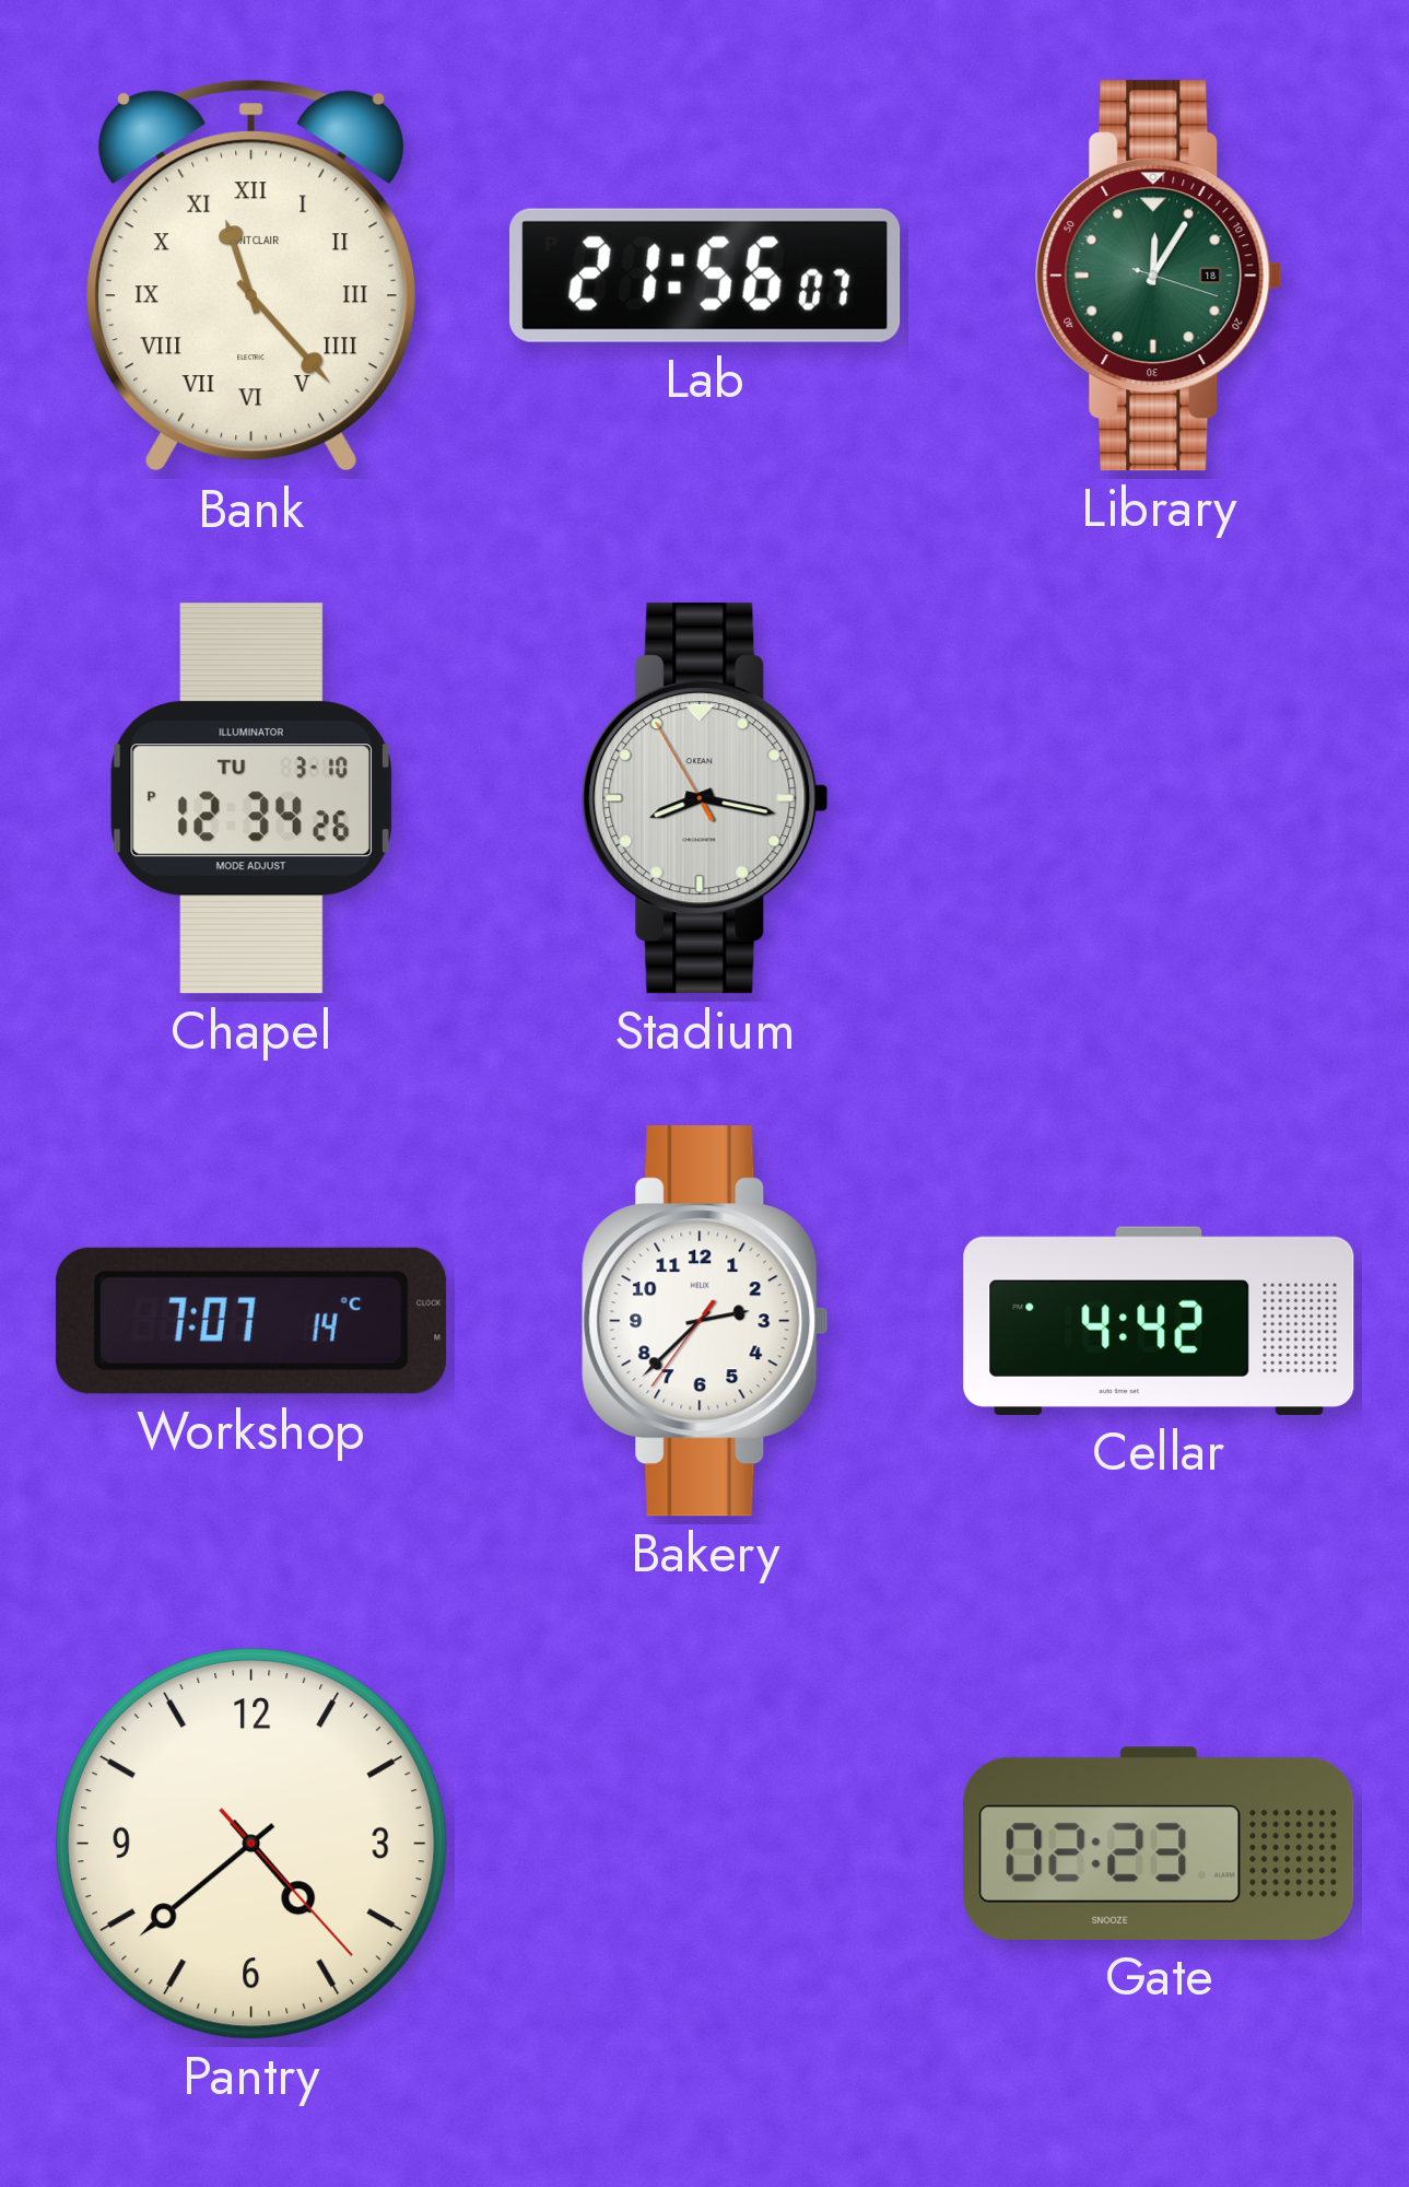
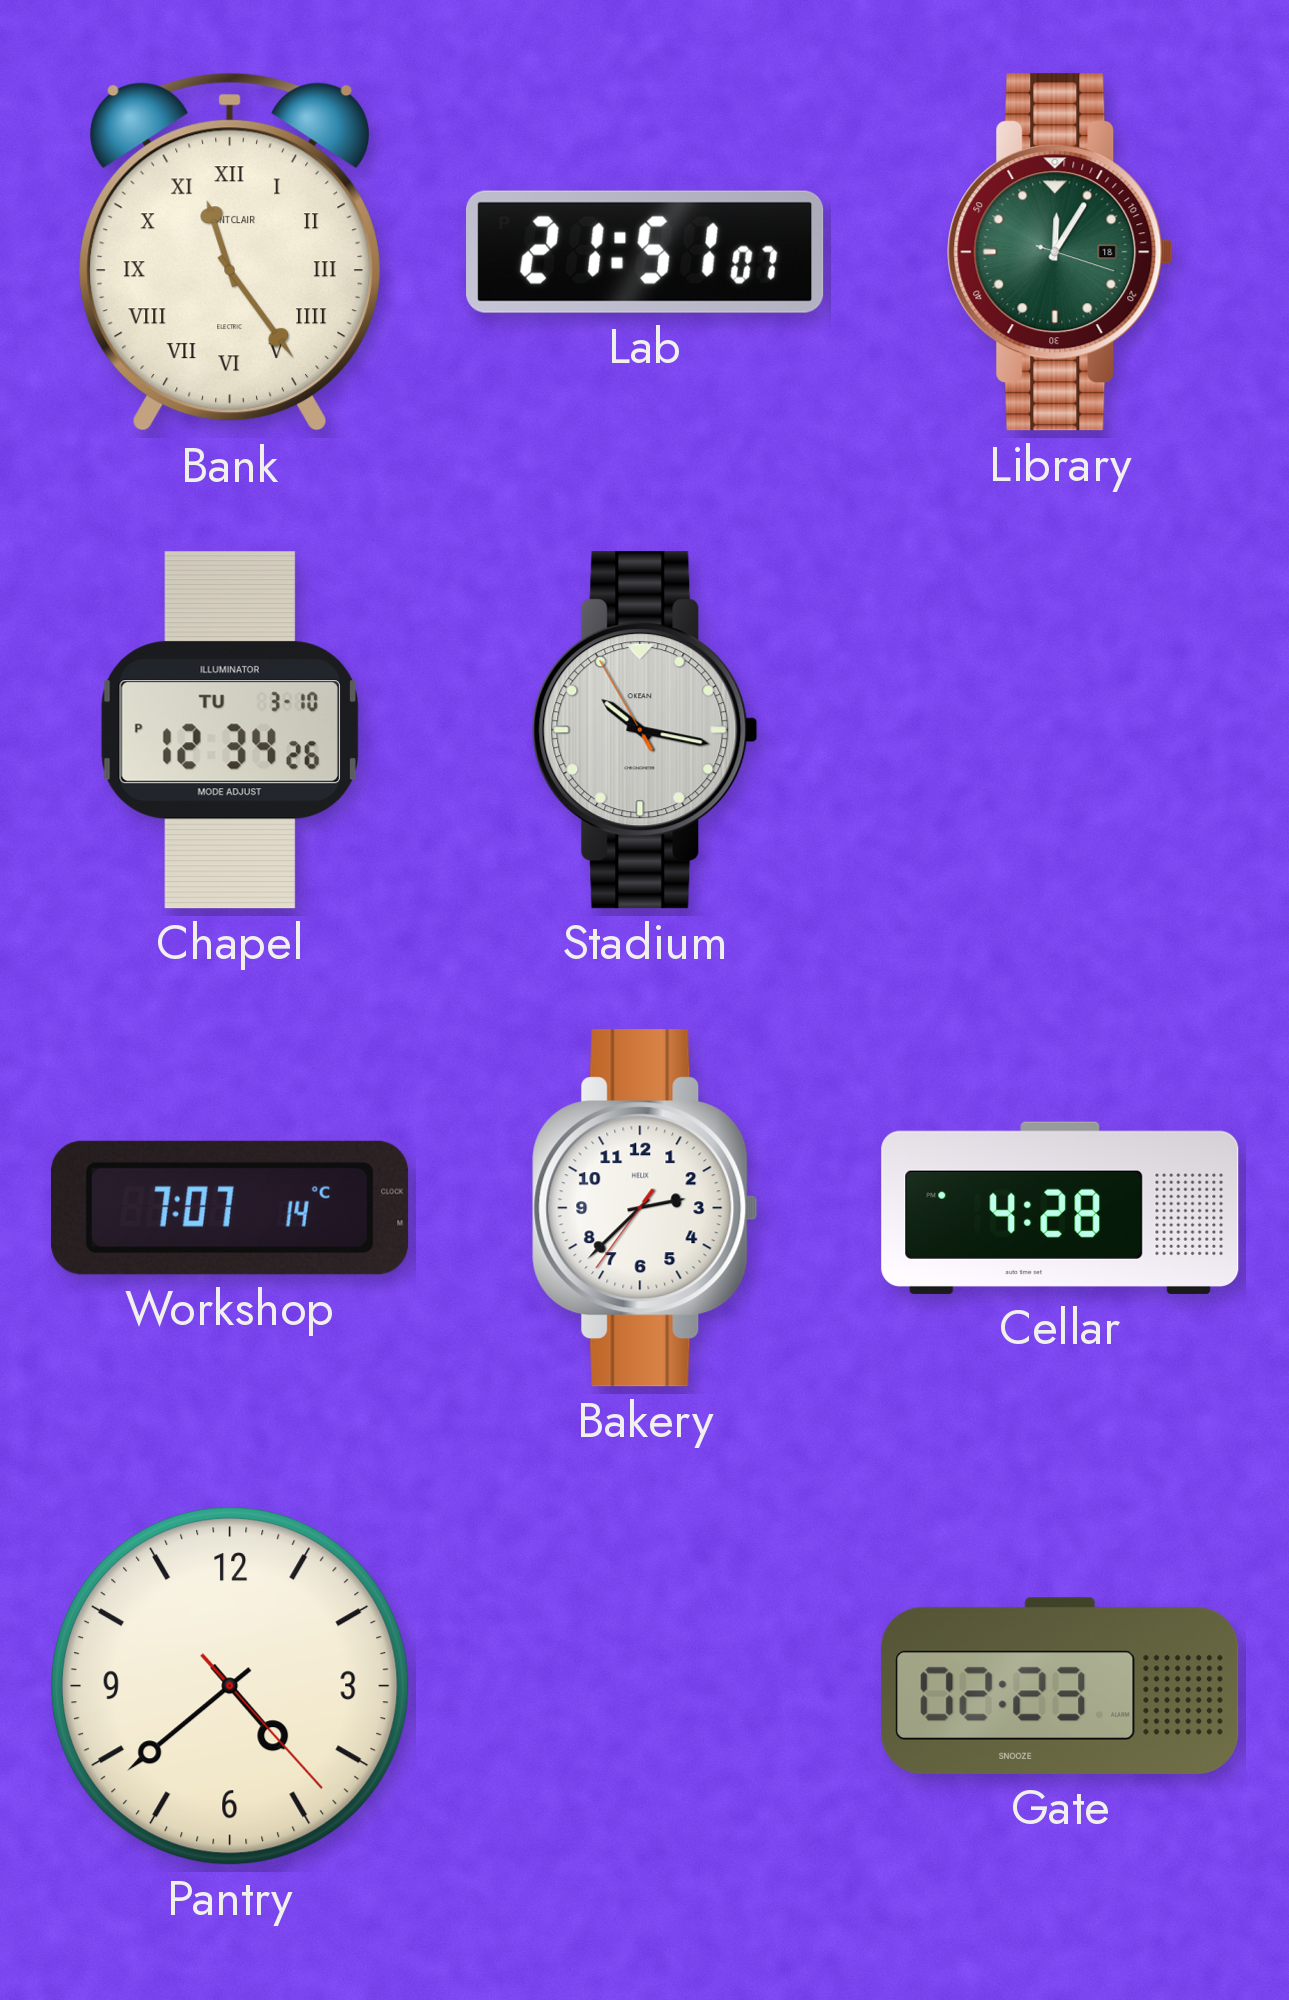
Bank: 11:23 -> 11:24
Lab: 21:56 -> 21:51
Stadium: 8:16 -> 10:16
Cellar: 4:42 -> 4:28
